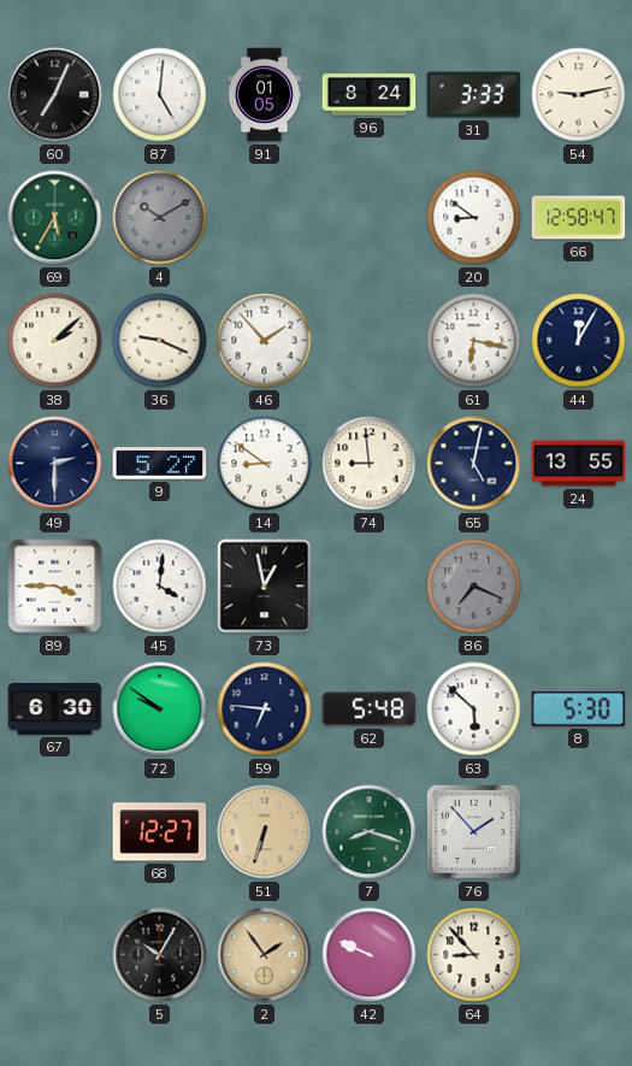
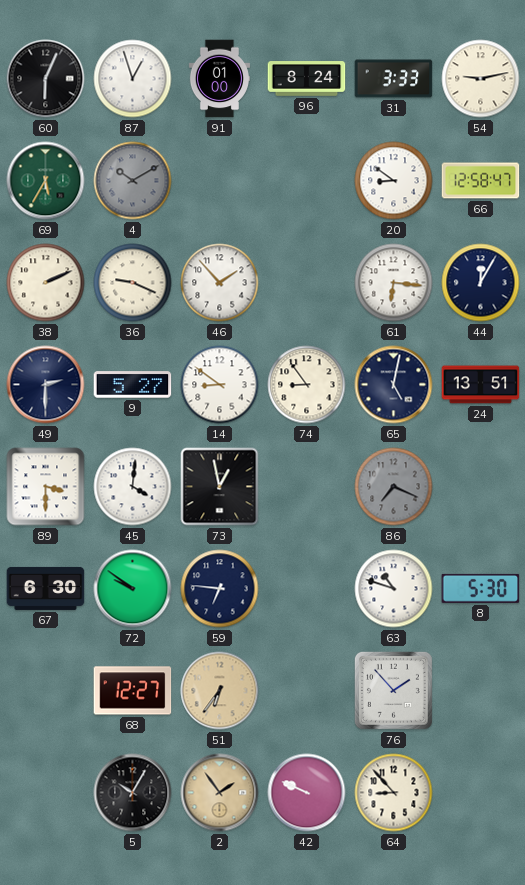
60: 7:04 -> 6:04
87: 5:01 -> 12:57
91: 01:05 -> 01:00
38: 2:08 -> 2:11
61: 6:17 -> 6:16
74: 8:59 -> 8:54
24: 13:55 -> 13:51
89: 3:45 -> 3:30
62: 5:48 -> none
63: 5:52 -> 10:48
51: 6:33 -> 6:36
7: 8:18 -> none
